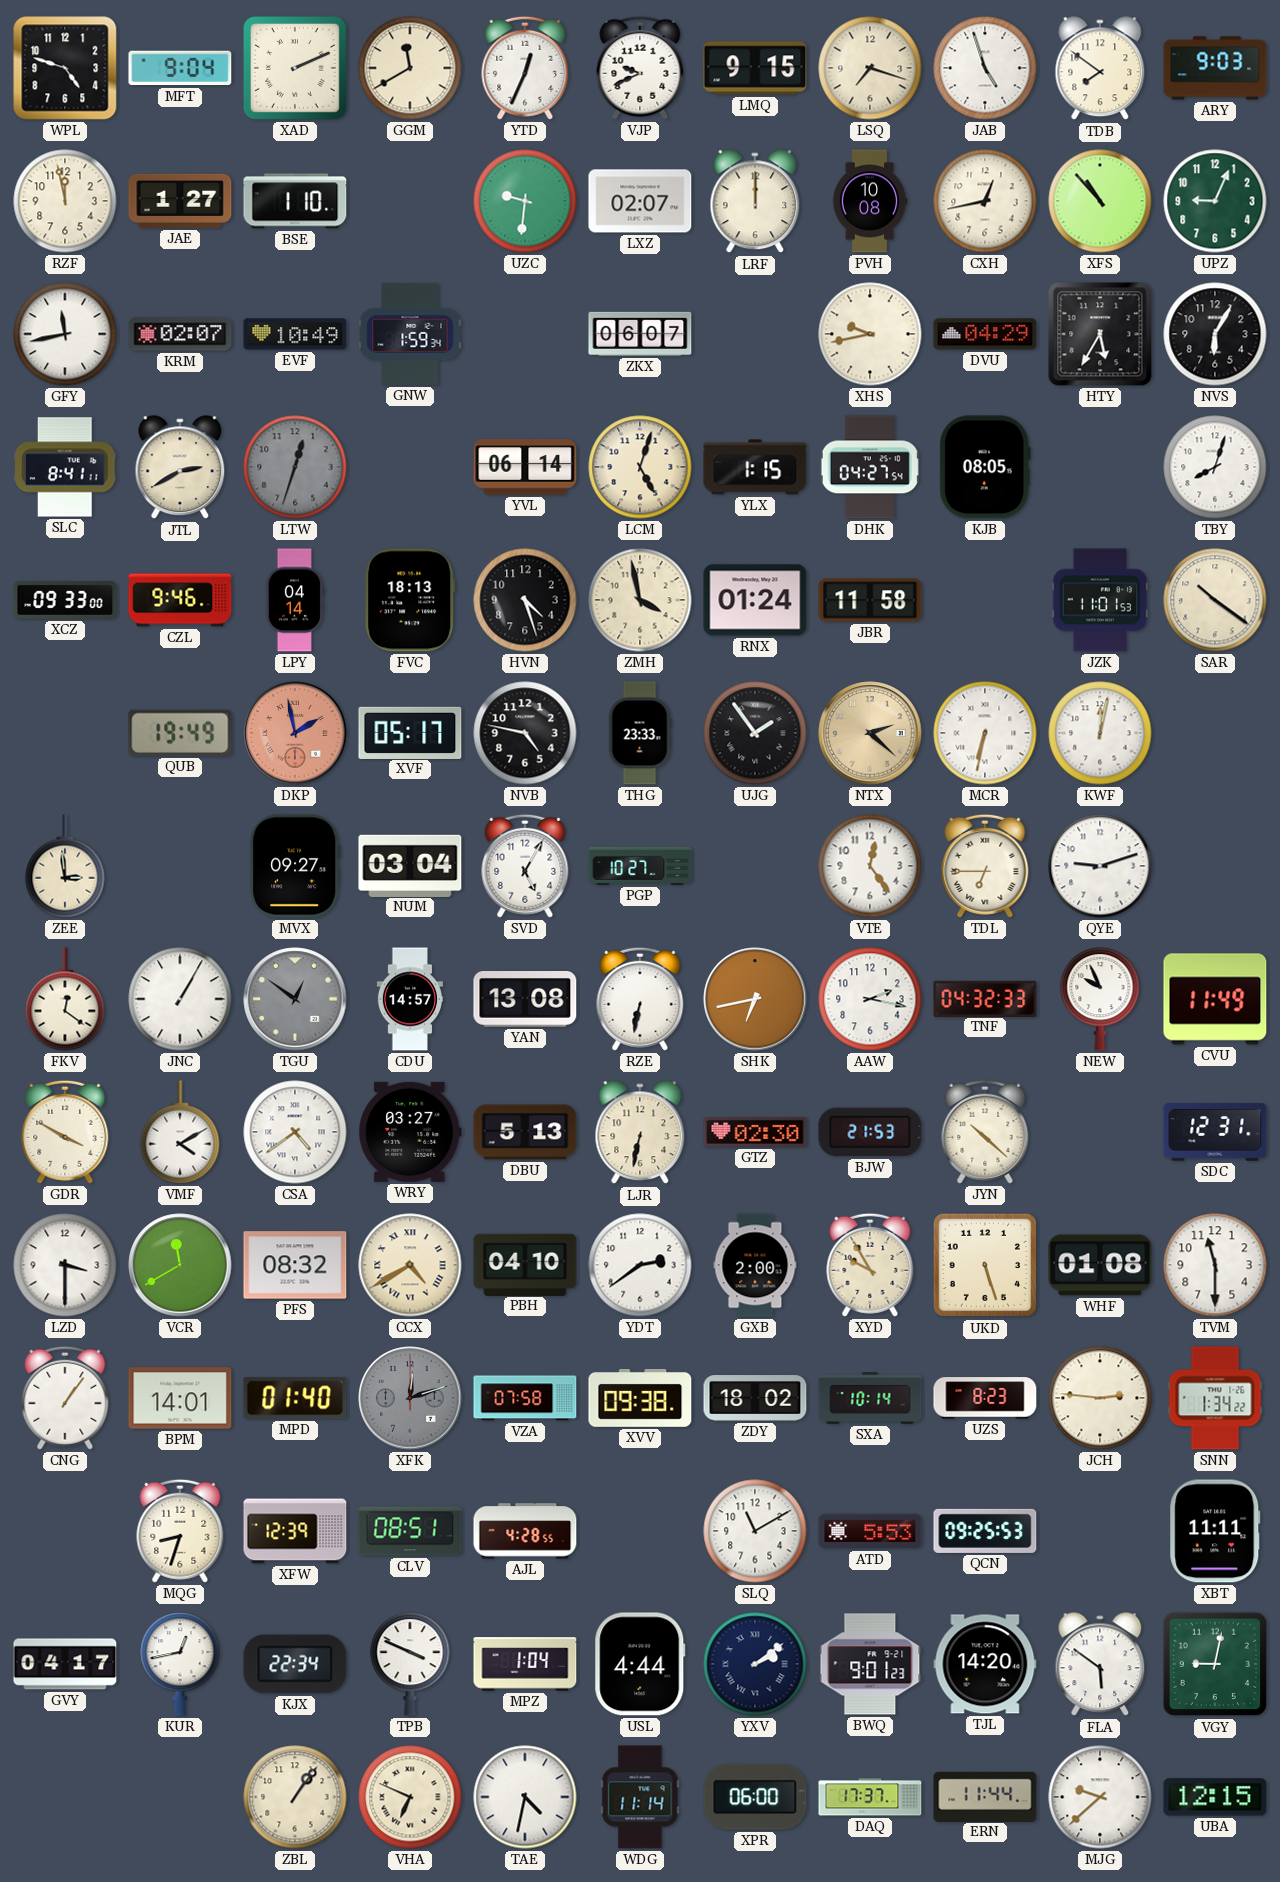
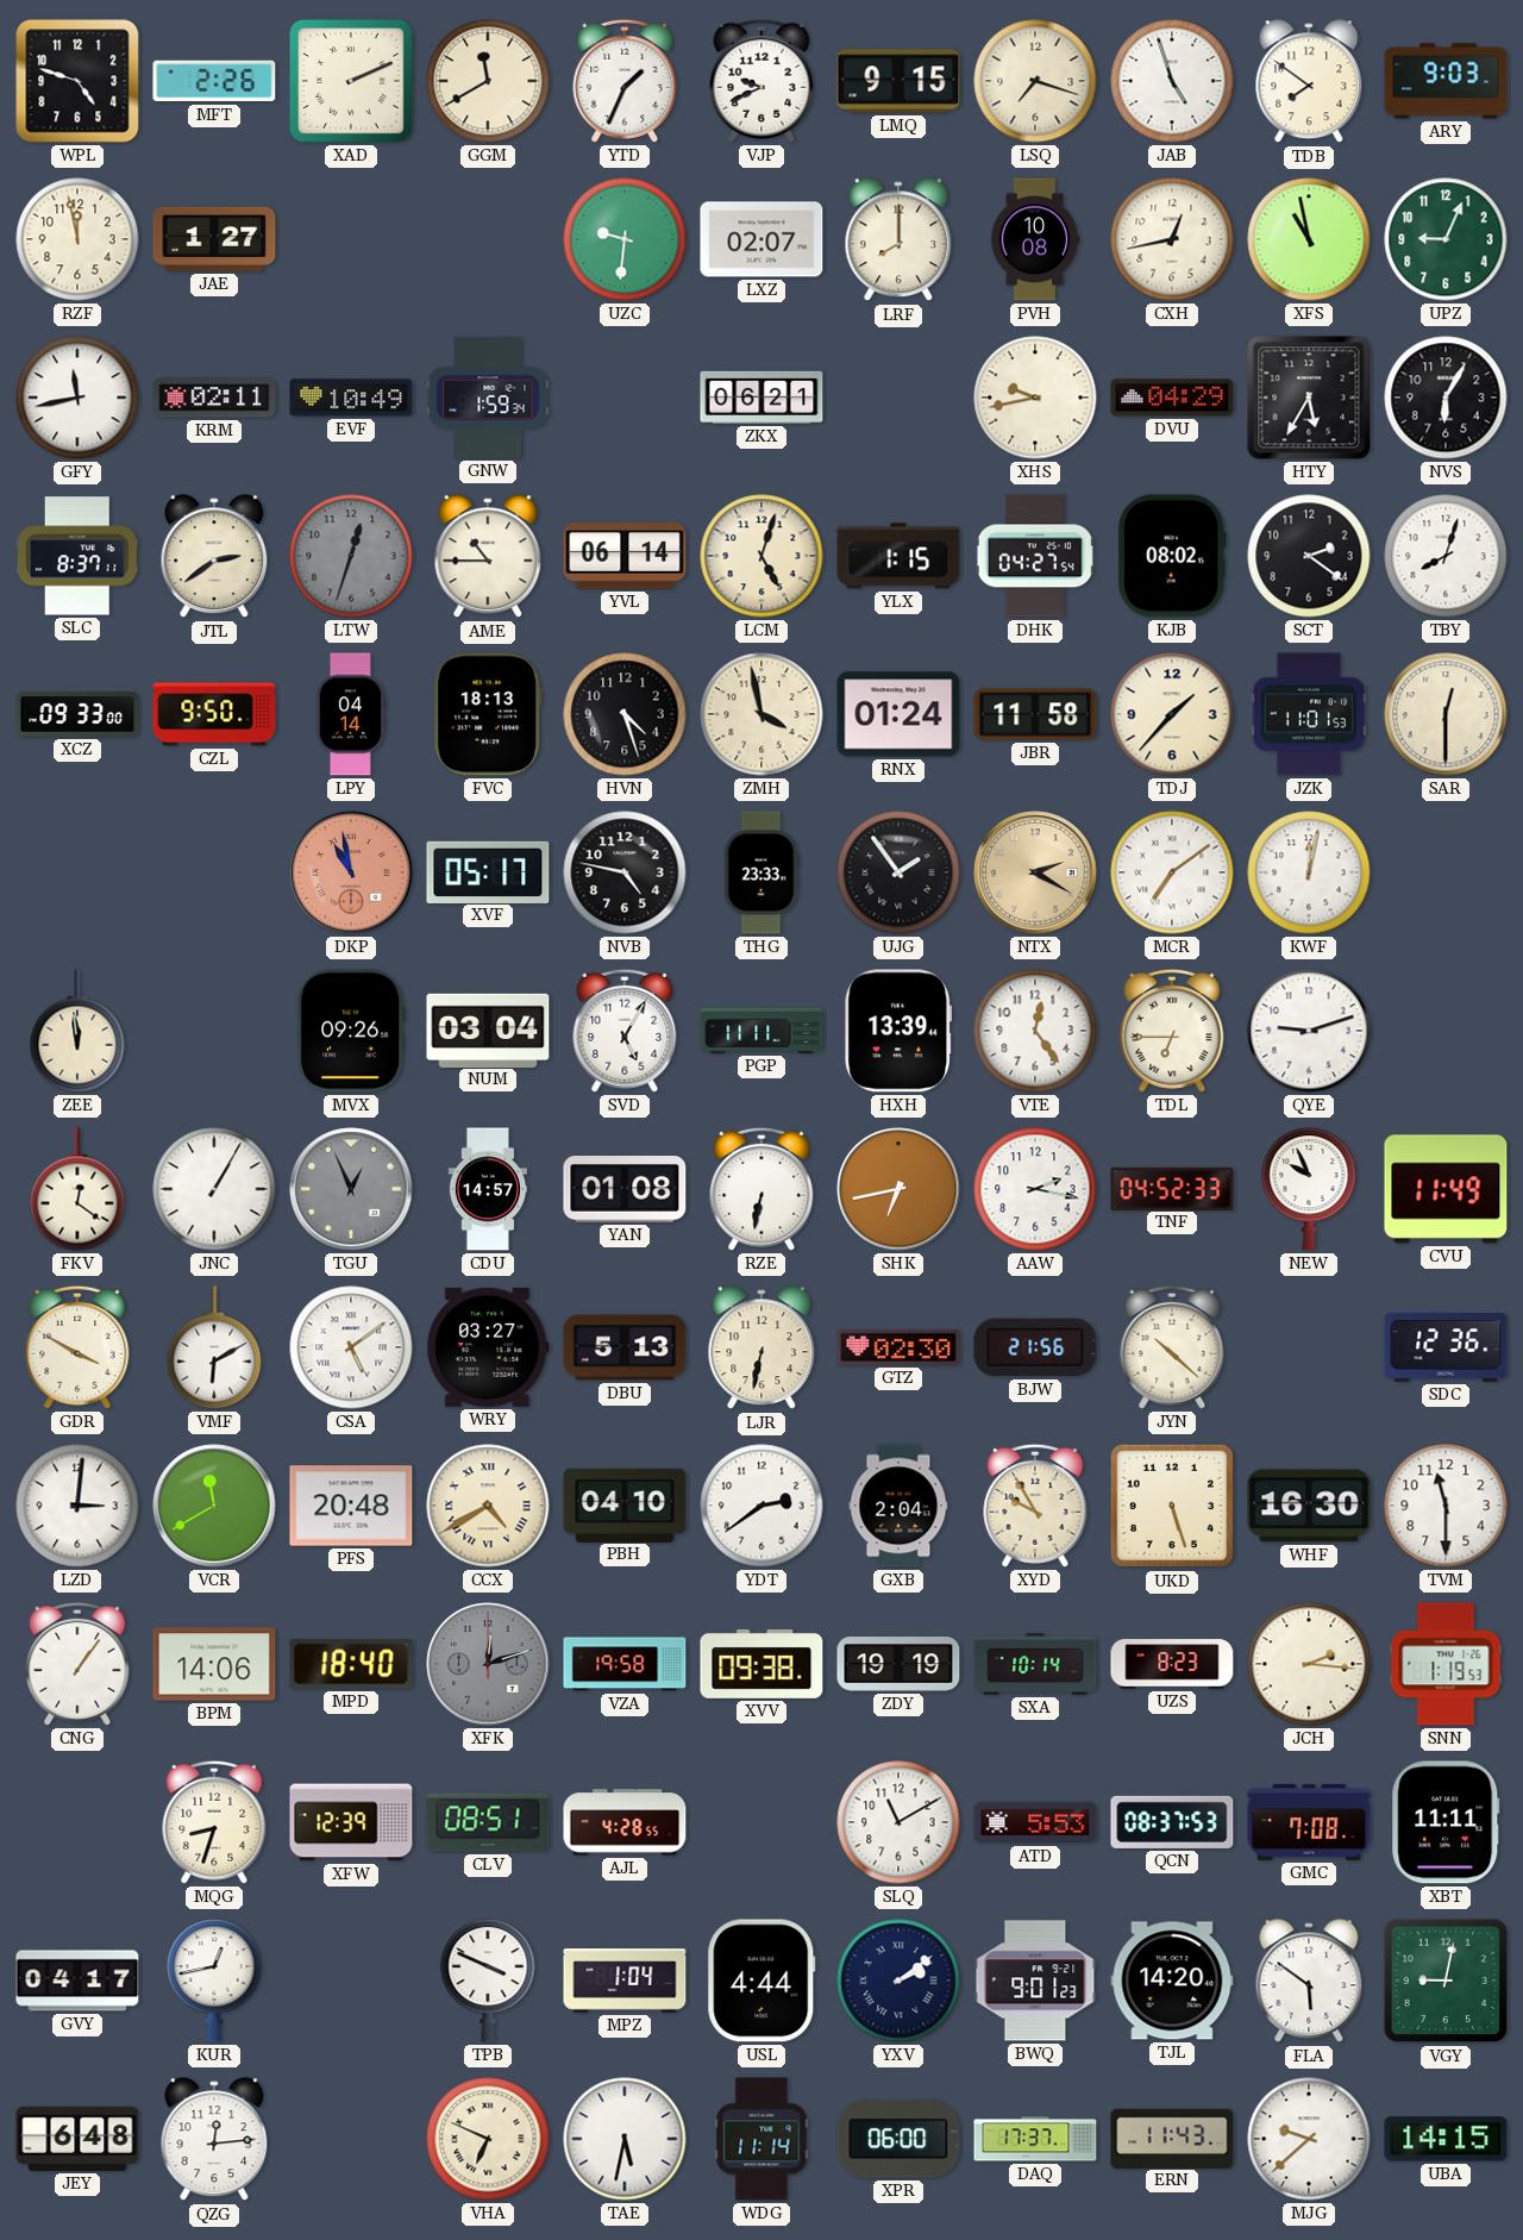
MFT: 9:04 -> 2:26
YTD: 12:34 -> 1:34
BSE: 1:10 -> none
LRF: 12:00 -> 8:00
XFS: 10:53 -> 10:58
KRM: 02:07 -> 02:11
ZKX: 06:07 -> 06:21
SLC: 8:41 -> 8:37
JTL: 2:40 -> 2:39
AME: none -> 10:45
KJB: 08:05 -> 08:02
SCT: none -> 2:21
CZL: 9:46 -> 9:50
TDJ: none -> 1:37
SAR: 10:21 -> 12:30
QUB: 19:49 -> none
DKP: 1:58 -> 10:58
NTX: 2:22 -> 2:20
MCR: 6:32 -> 7:09
ZEE: 2:59 -> 11:59
MVX: 09:27 -> 09:26
PGP: 10:27 -> 11:11
HXH: none -> 13:39
TGU: 12:51 -> 12:56
YAN: 13:08 -> 01:08
TNF: 04:32 -> 04:52
VMF: 4:10 -> 6:10
CSA: 4:39 -> 5:09
BJW: 21:53 -> 21:56
SDC: 12:31 -> 12:36
LZD: 3:30 -> 3:01
PFS: 08:32 -> 20:48
GXB: 2:00 -> 2:04
WHF: 01:08 -> 16:30
BPM: 14:01 -> 14:06
MPD: 01:40 -> 18:40
VZA: 07:58 -> 19:58
ZDY: 18:02 -> 19:19
JCH: 2:46 -> 2:16
SNN: 1:34 -> 1:19
QCN: 09:25 -> 08:37
GMC: none -> 7:08
KJX: 22:34 -> none
JEY: none -> 6:48
QZG: none -> 12:14
ZBL: 1:06 -> none
TAE: 4:32 -> 5:32
ERN: 11:44 -> 11:43
UBA: 12:15 -> 14:15
